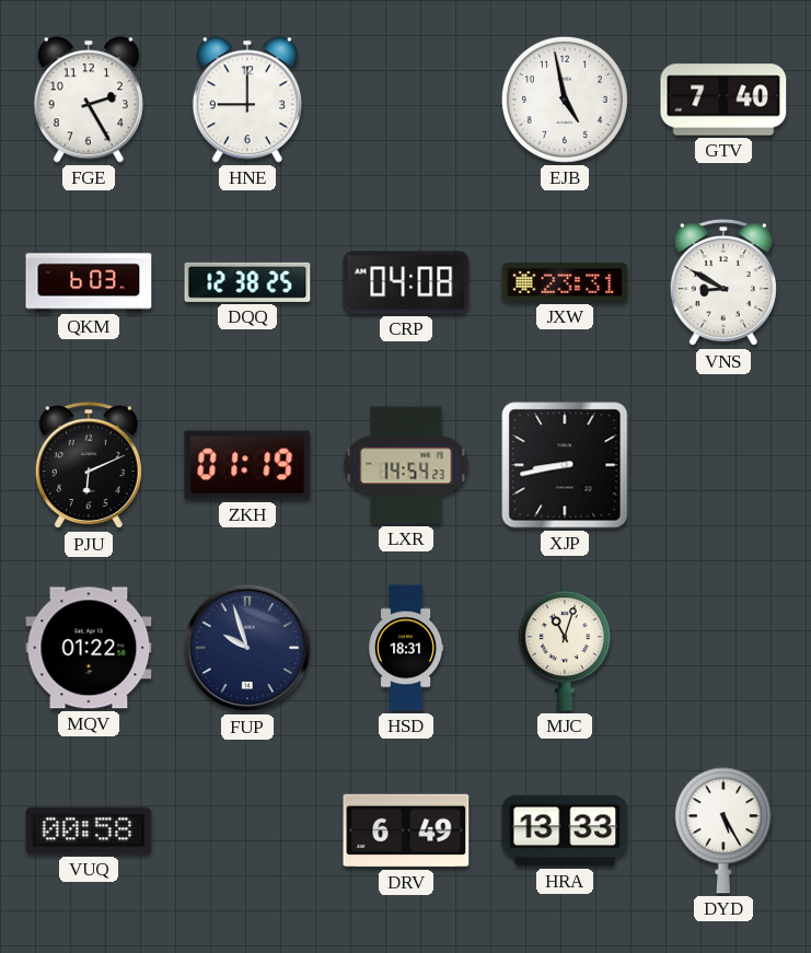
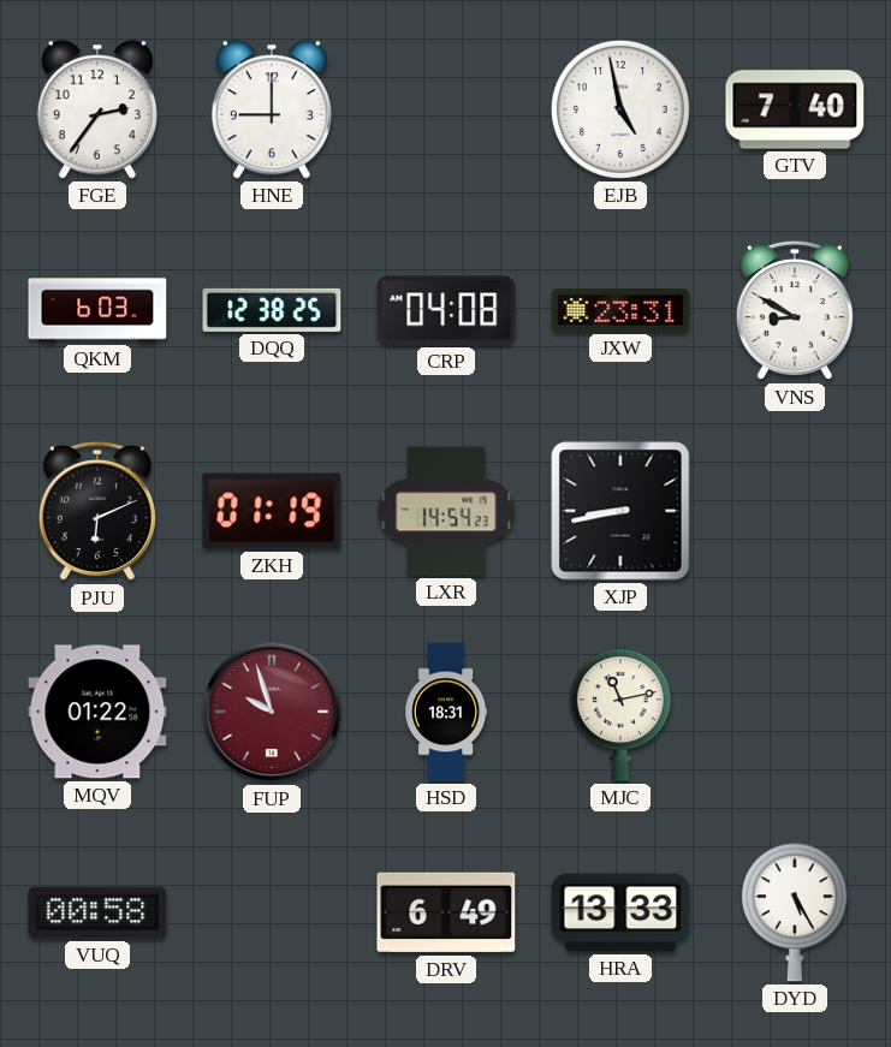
FGE: 2:25 -> 2:36
FUP dial: navy -> burgundy
MJC: 11:03 -> 11:13
